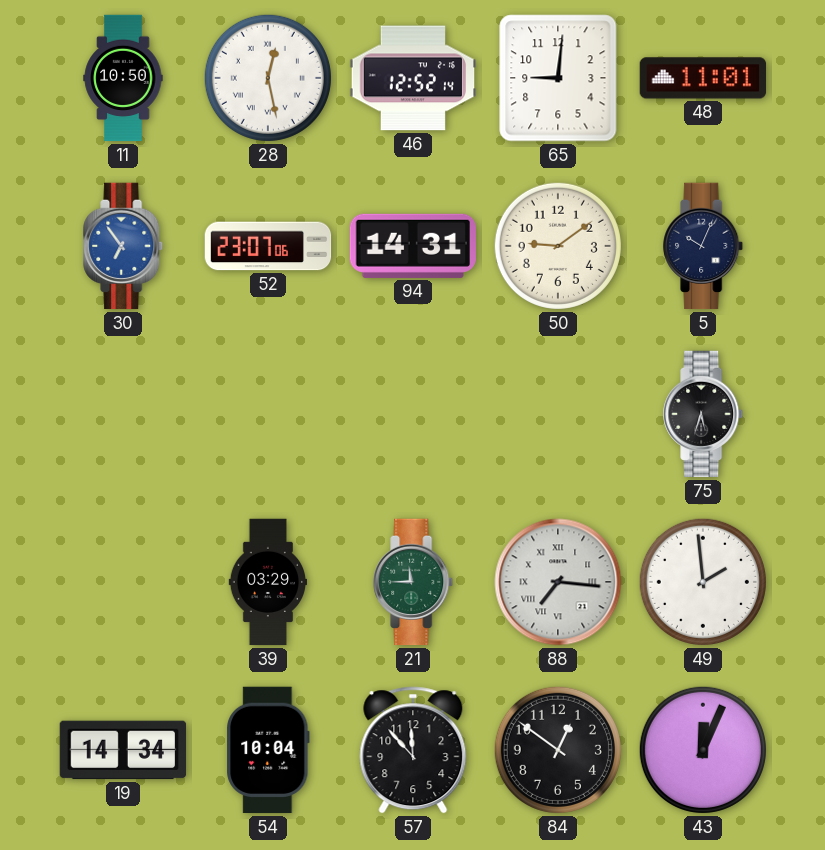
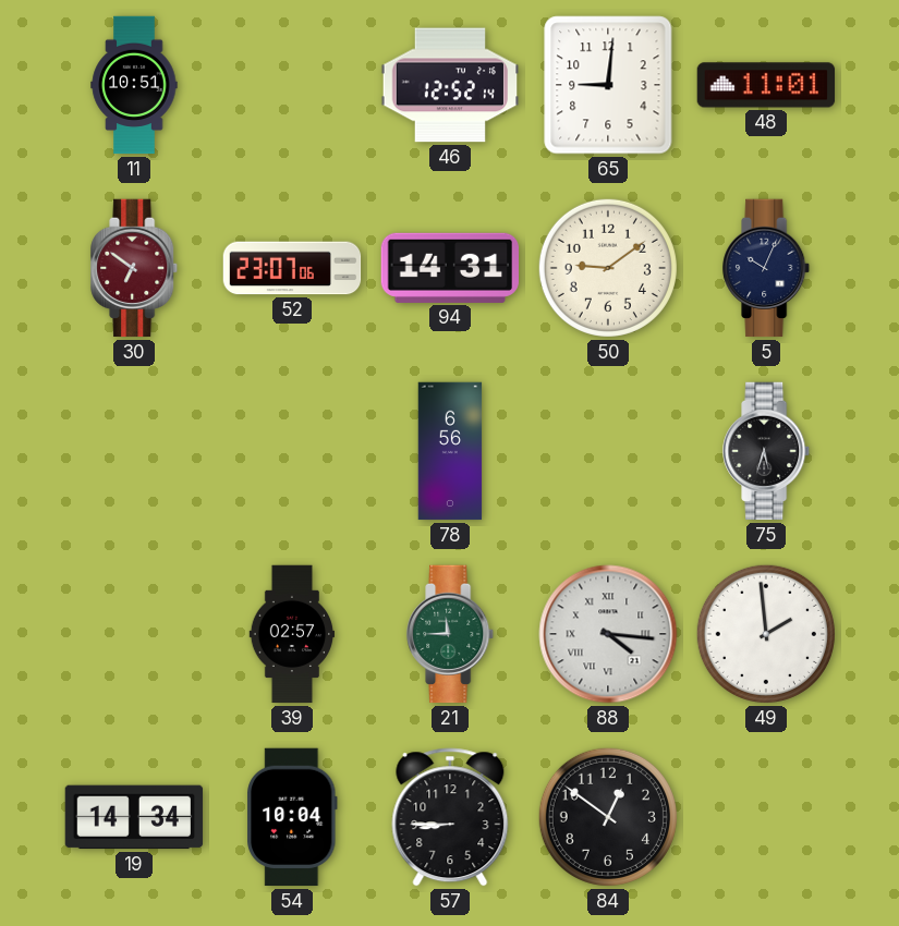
11: 10:50 -> 10:51
28: 12:28 -> none
30: 6:54 -> 6:51
30 dial: blue -> burgundy
78: none -> 6:56
39: 03:29 -> 02:57
88: 7:16 -> 4:16
57: 11:53 -> 8:45
43: 12:04 -> none
